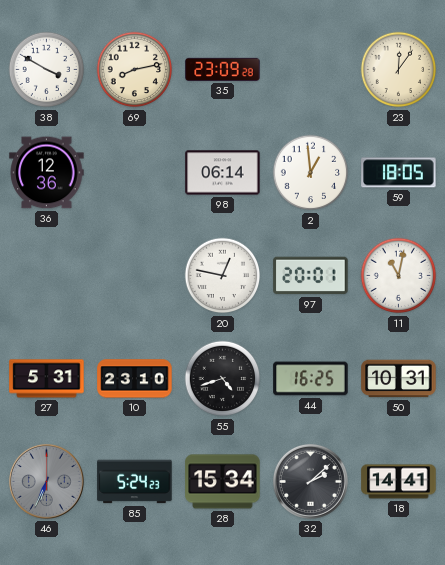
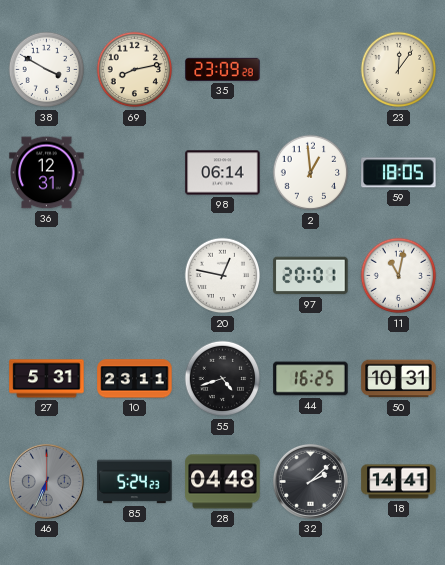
36: 12:36 -> 12:31
10: 23:10 -> 23:11
28: 15:34 -> 04:48
